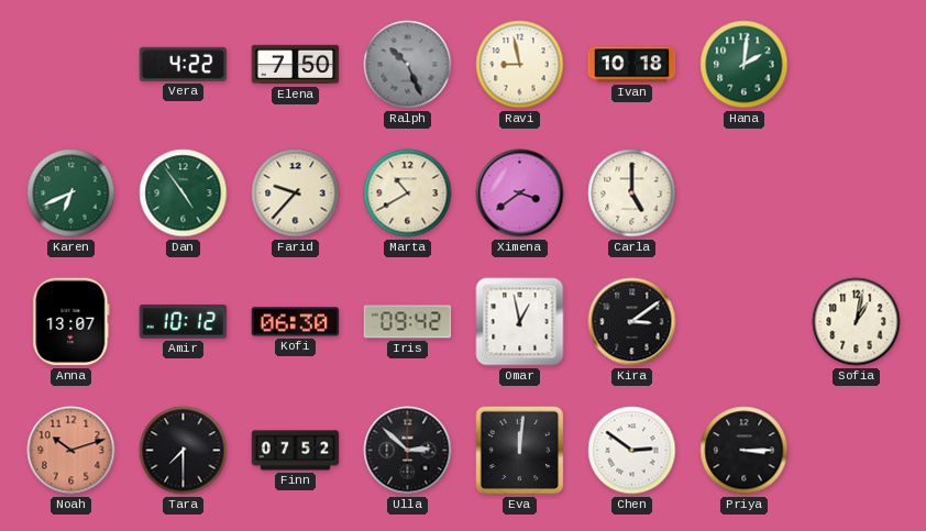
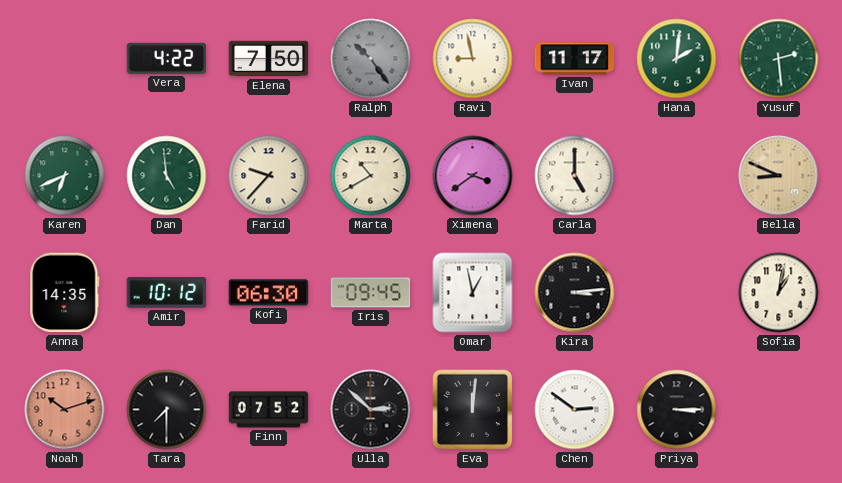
Ralph: 10:26 -> 10:24
Ivan: 10:18 -> 11:17
Yusuf: none -> 2:29
Dan: 4:54 -> 4:59
Bella: none -> 8:49
Anna: 13:07 -> 14:35
Iris: 09:42 -> 09:45
Kira: 3:09 -> 3:14
